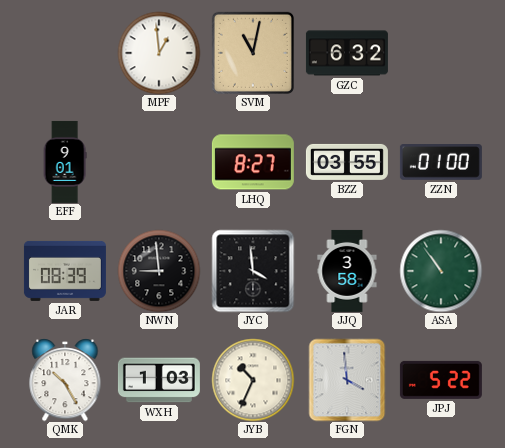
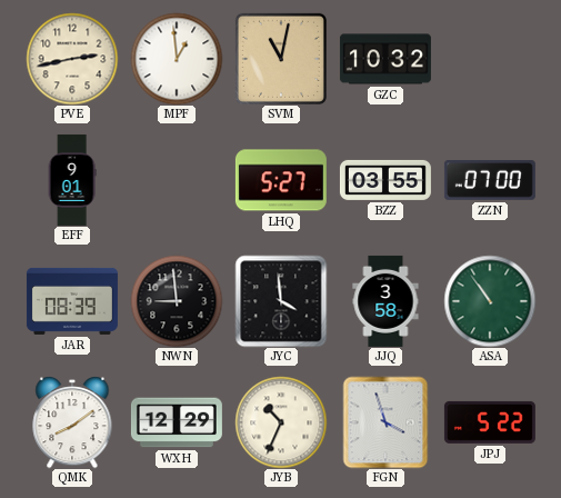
PVE: none -> 2:43
GZC: 6:32 -> 10:32
LHQ: 8:27 -> 5:27
ZZN: 01:00 -> 07:00
QMK: 10:25 -> 8:09
WXH: 1:03 -> 12:29
FGN: 3:59 -> 3:57
